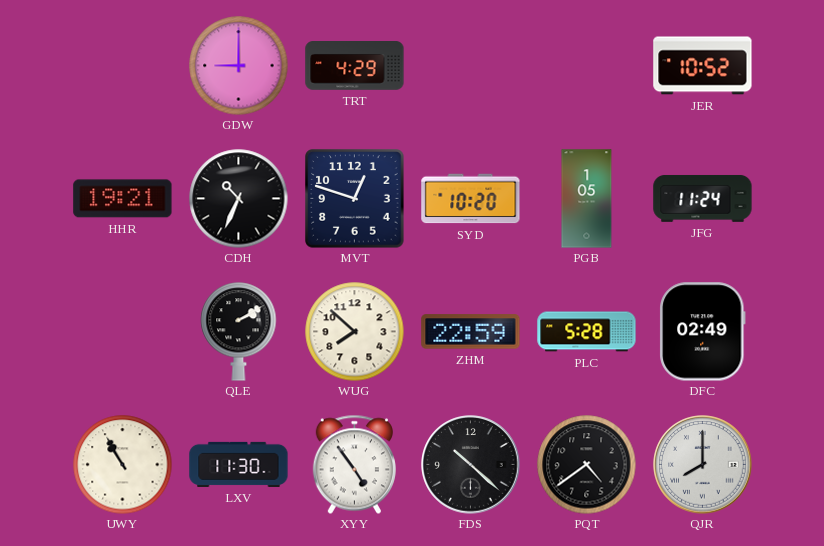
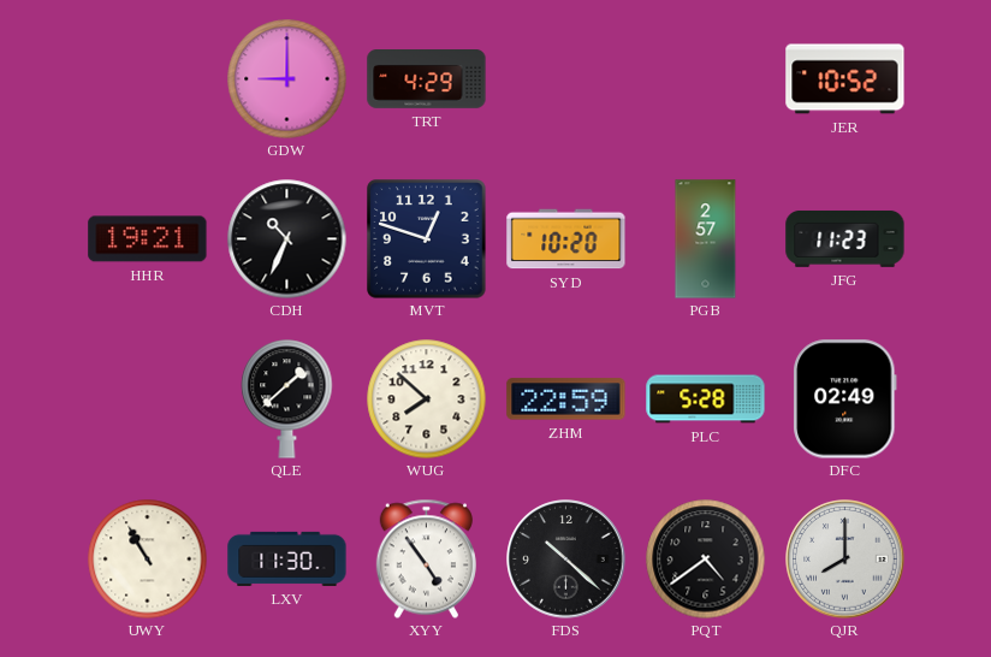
PGB: 1:05 -> 2:57
JFG: 11:24 -> 11:23
QLE: 2:10 -> 1:38
